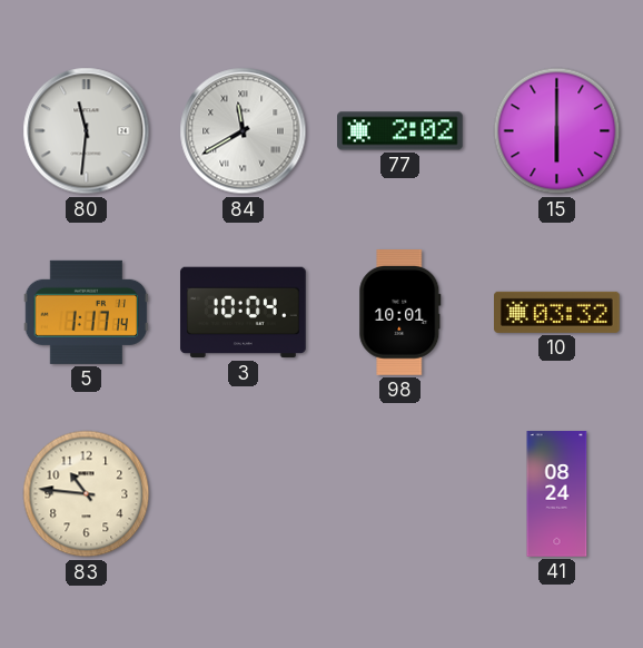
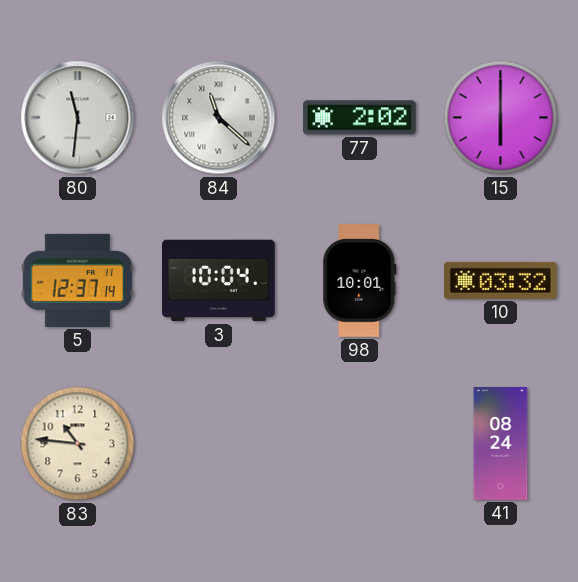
84: 11:40 -> 11:22
5: 1:17 -> 12:37
